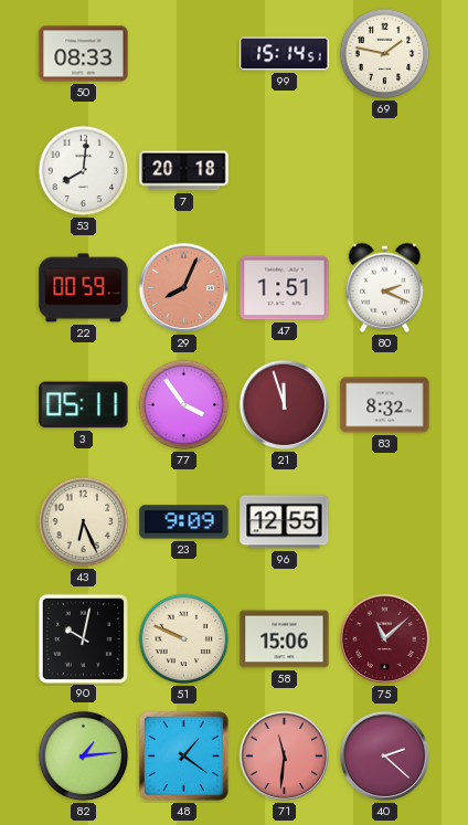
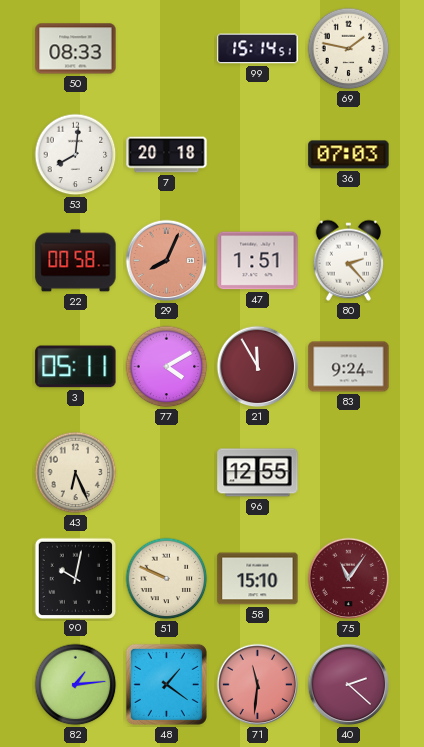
36: none -> 07:03
22: 00:59 -> 00:58
80: 2:19 -> 2:23
77: 3:54 -> 4:10
21: 11:57 -> 11:55
83: 8:32 -> 9:24
23: 9:09 -> none
58: 15:06 -> 15:10
75: 11:08 -> 11:06
